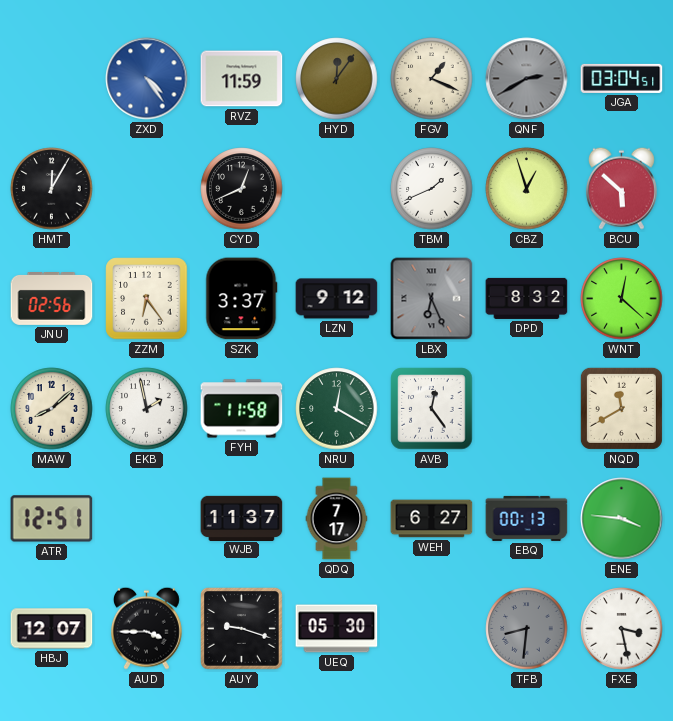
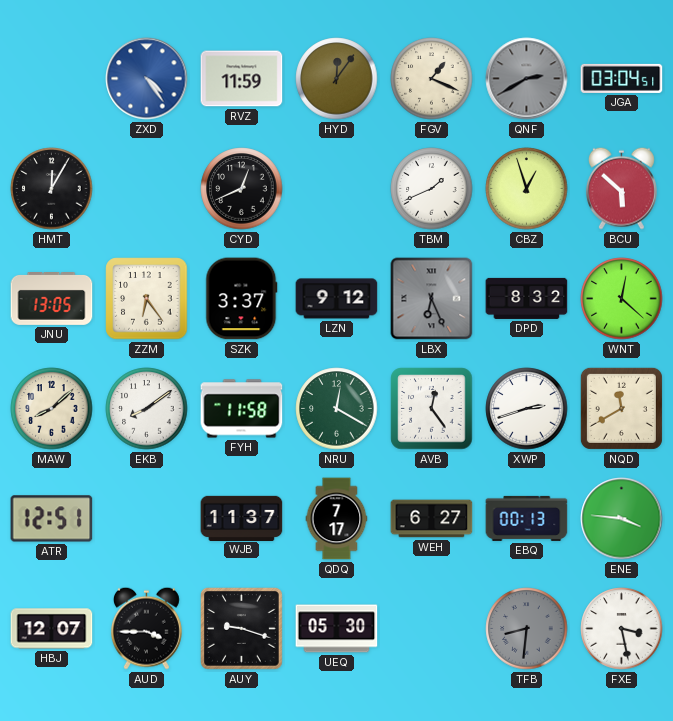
JNU: 02:56 -> 13:05
EKB: 1:58 -> 8:09
XWP: none -> 2:42
